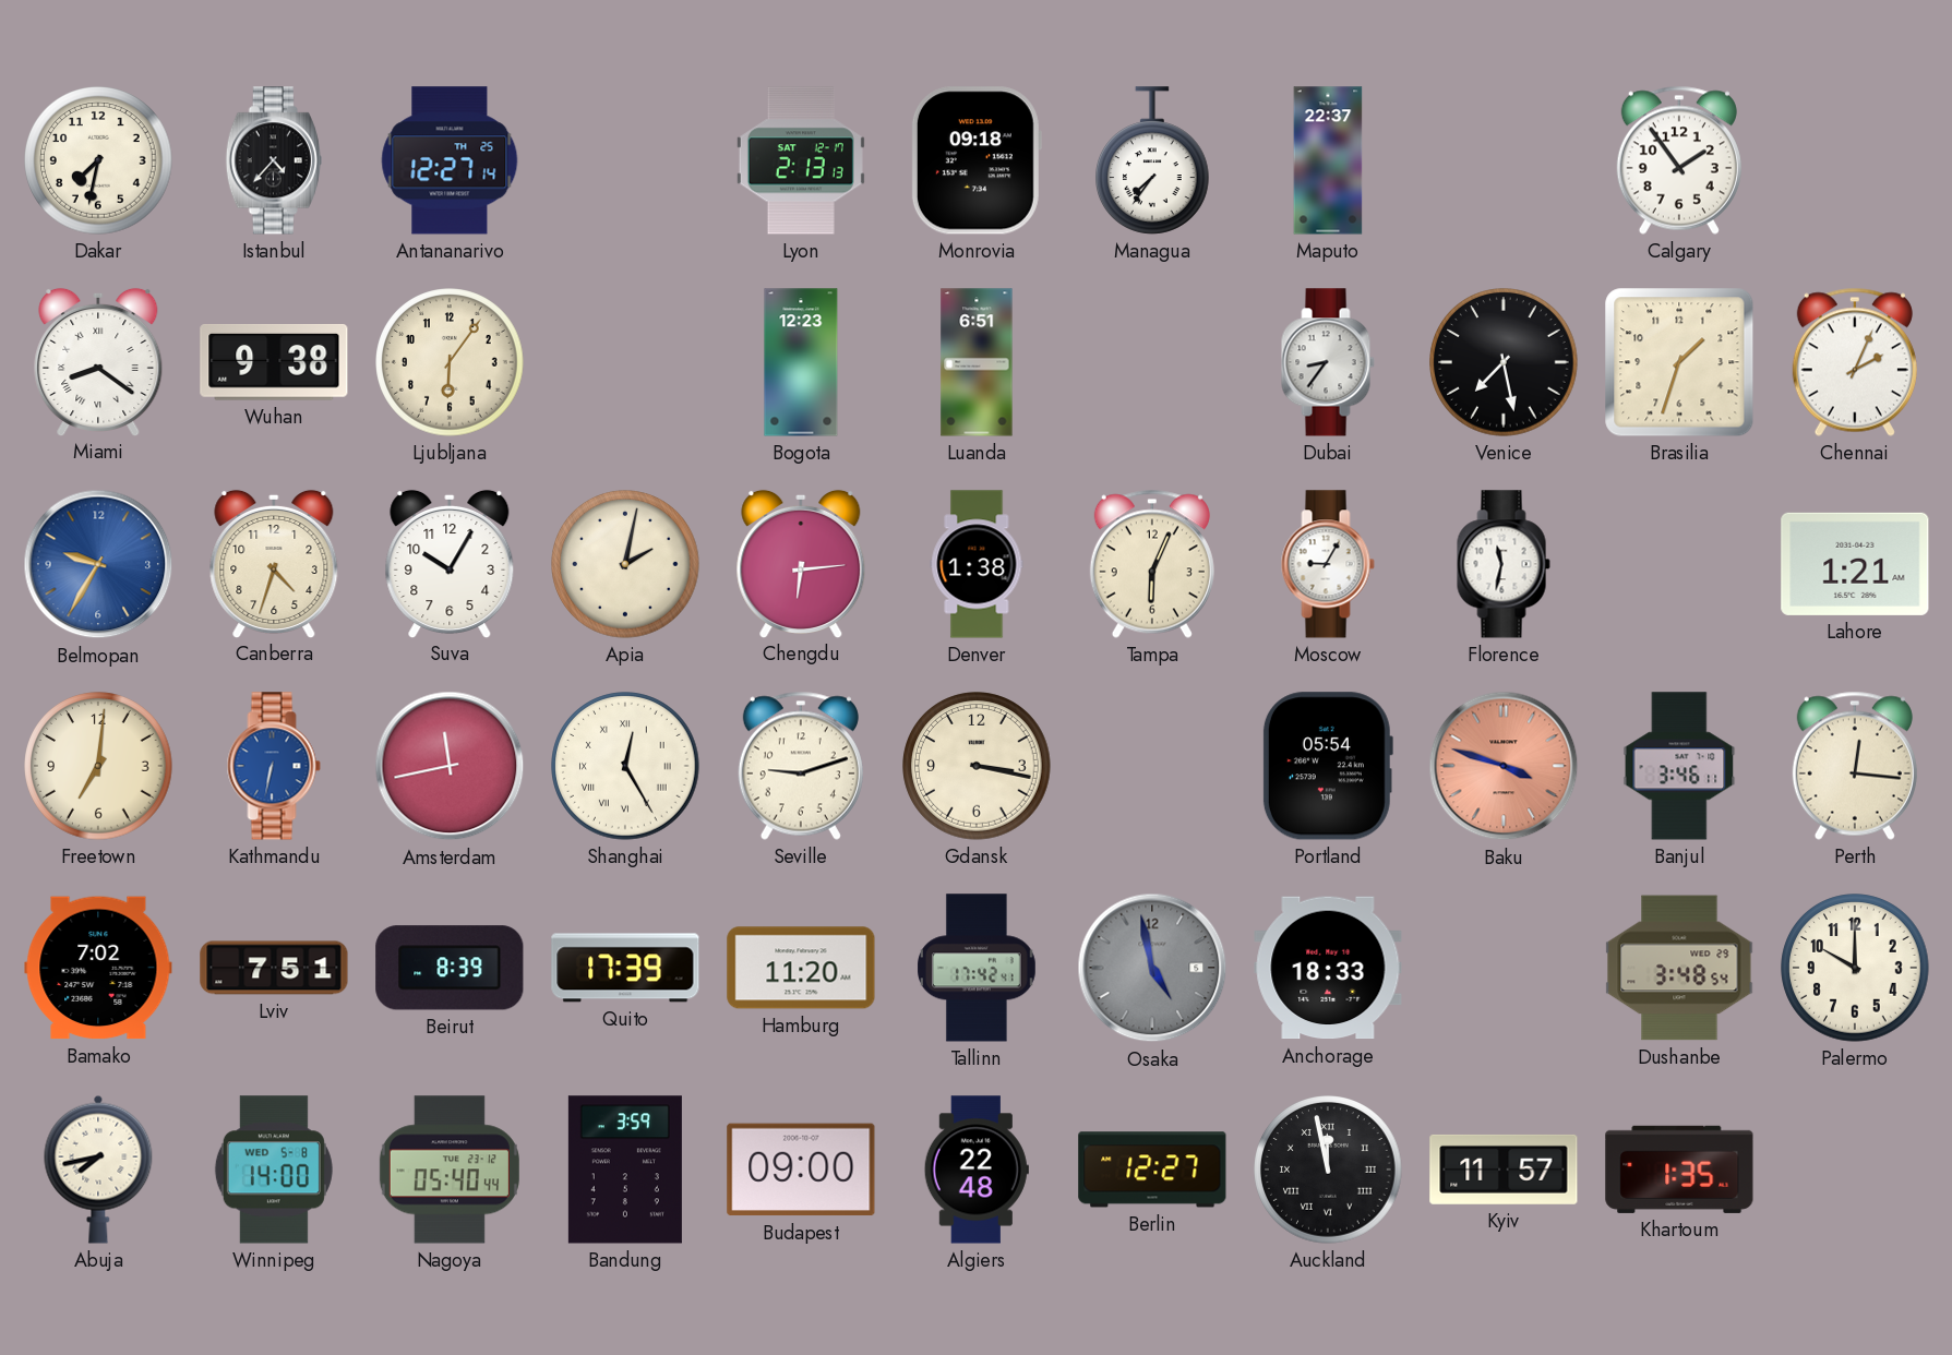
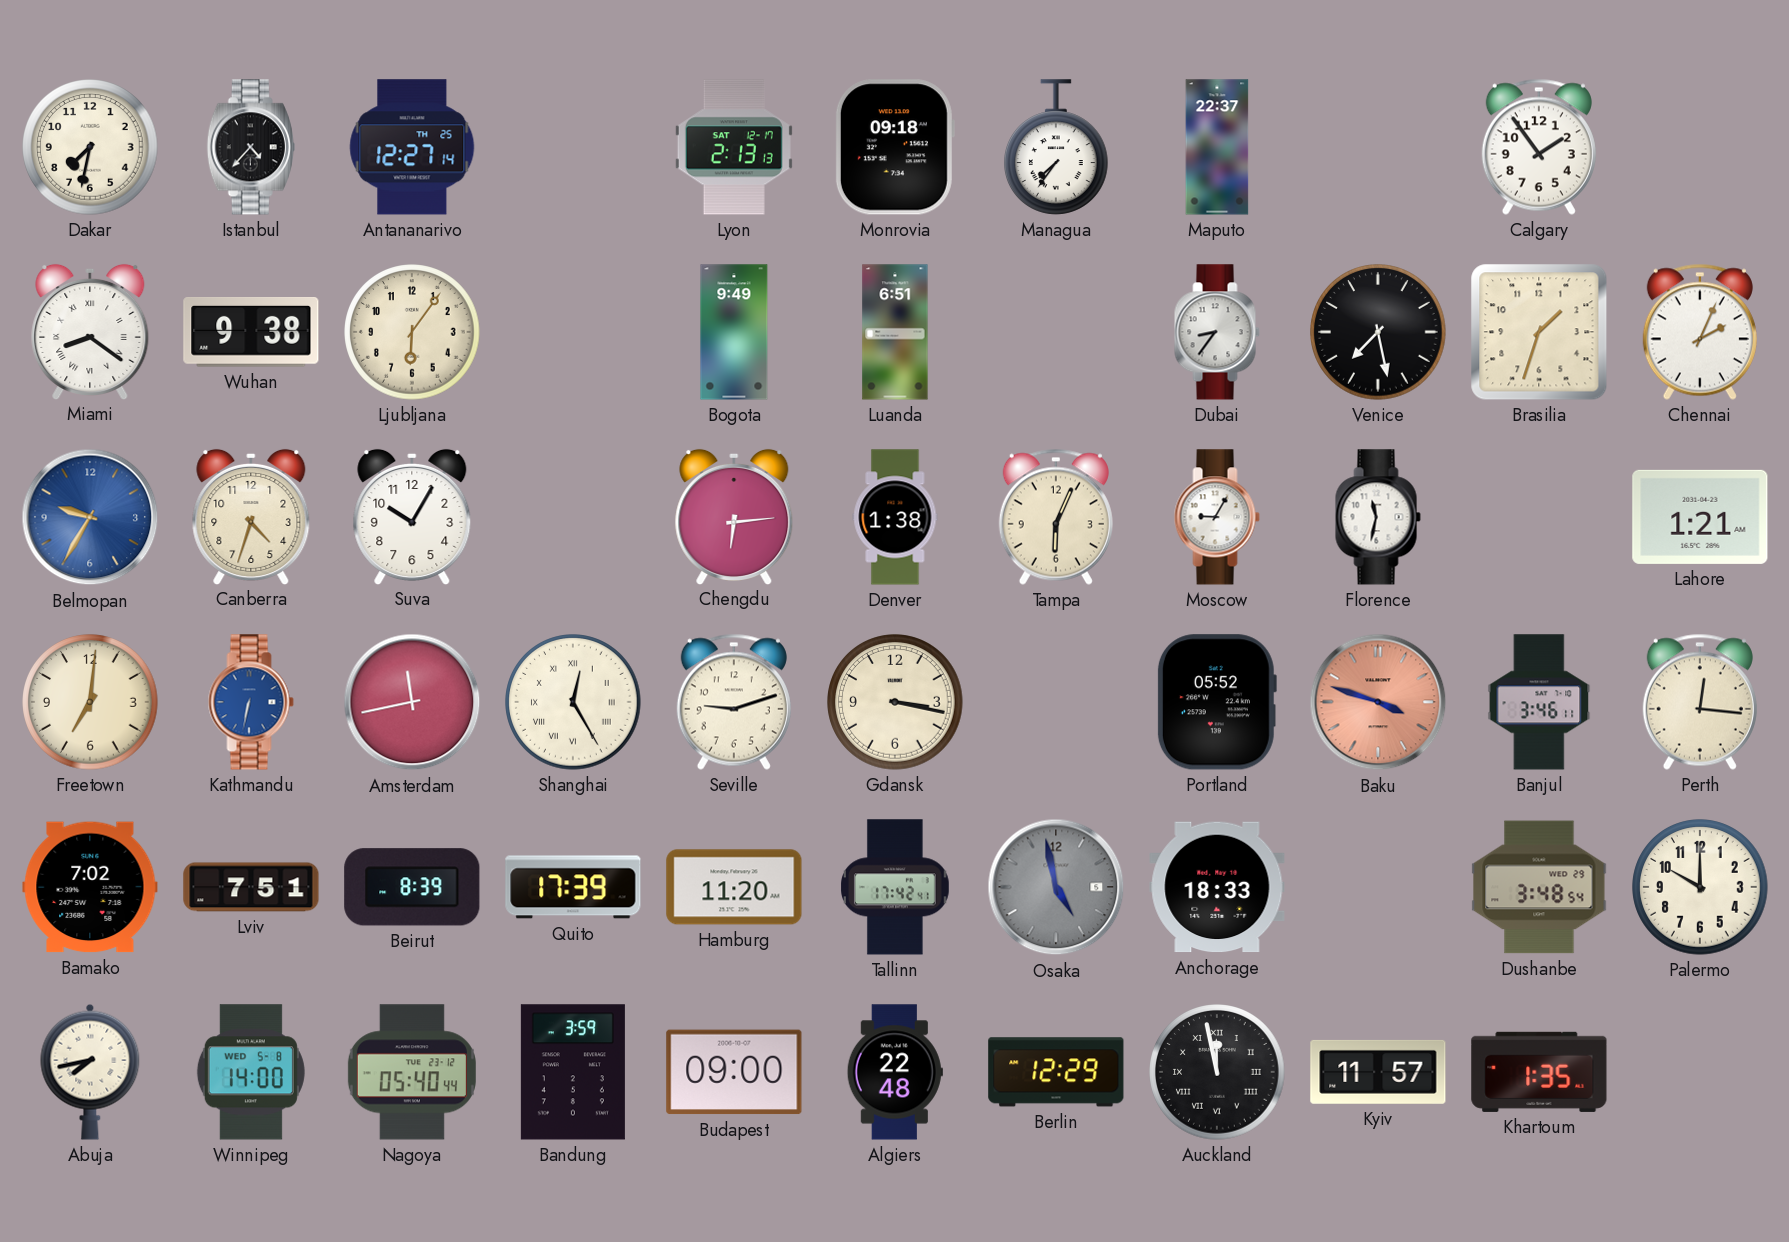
Bogota: 12:23 -> 9:49
Apia: 2:02 -> none
Portland: 05:54 -> 05:52
Berlin: 12:27 -> 12:29
